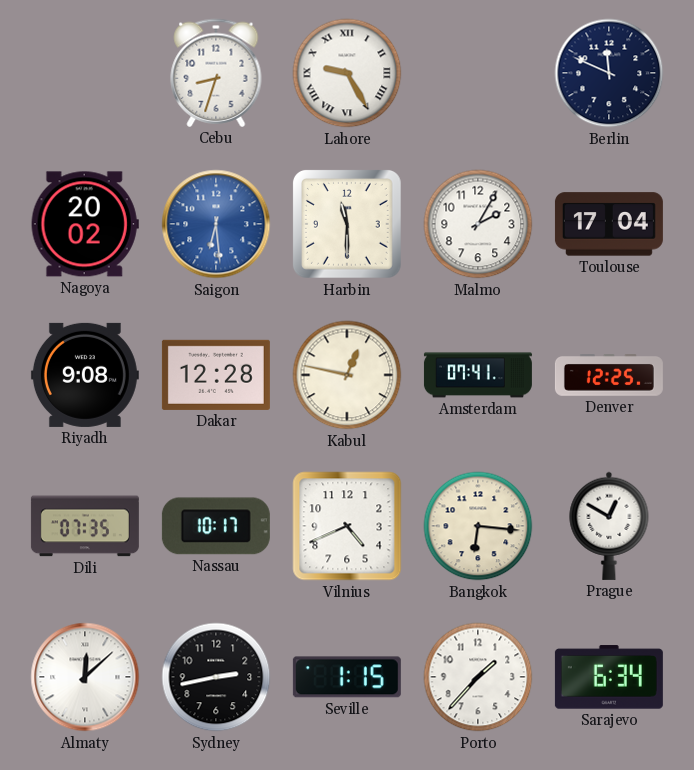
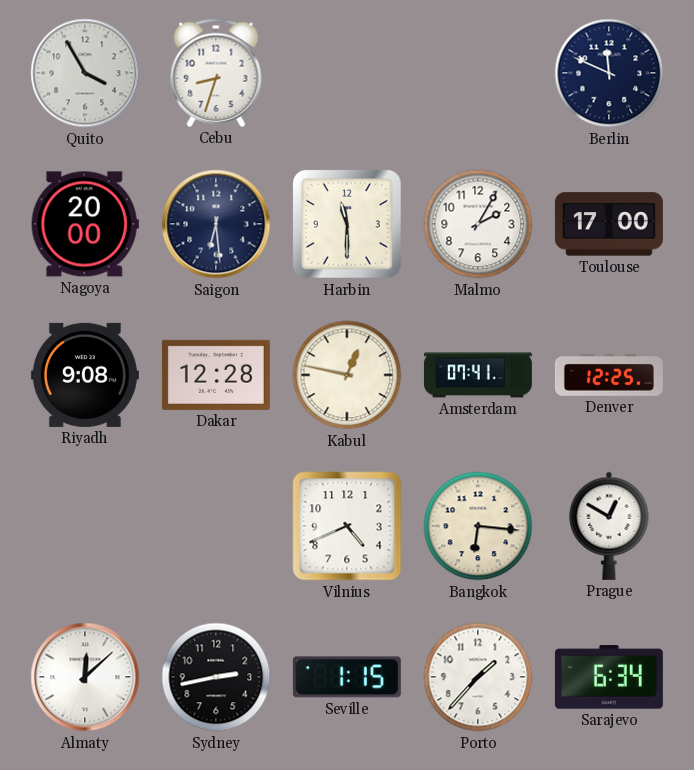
Quito: none -> 3:55
Lahore: 9:25 -> none
Nagoya: 20:02 -> 20:00
Saigon dial: blue -> navy
Toulouse: 17:04 -> 17:00
Dili: 07:35 -> none
Nassau: 10:17 -> none
